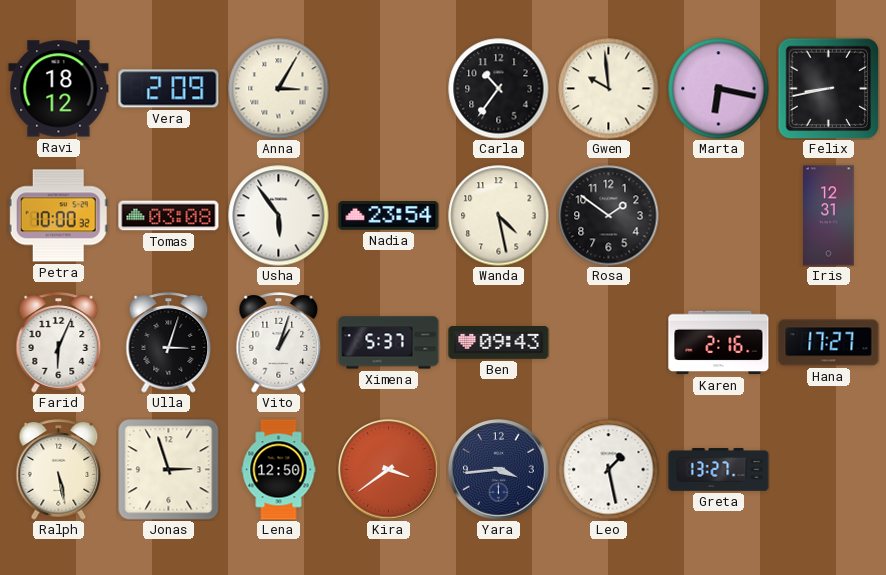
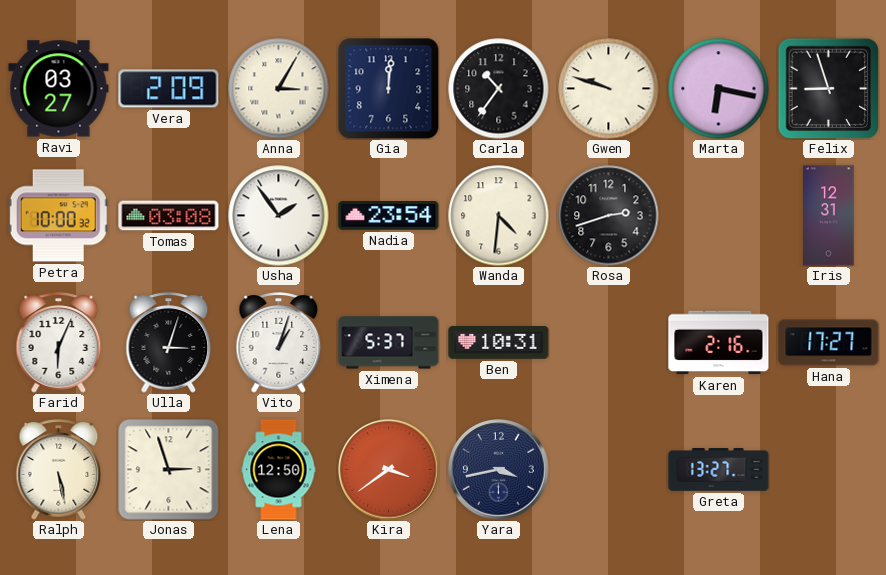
Ravi: 18:12 -> 03:27
Gia: none -> 12:01
Gwen: 9:59 -> 9:48
Felix: 8:43 -> 8:57
Usha: 5:54 -> 1:54
Wanda: 4:28 -> 4:31
Rosa: 1:51 -> 2:42
Ben: 09:43 -> 10:31
Yara: 3:44 -> 3:43
Leo: 1:28 -> none
